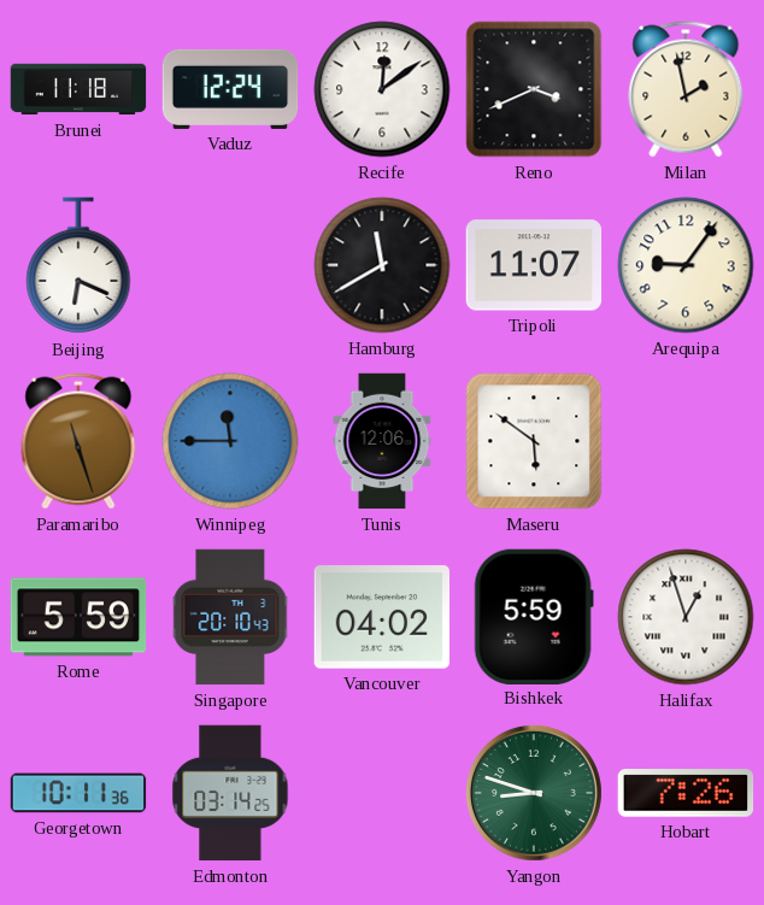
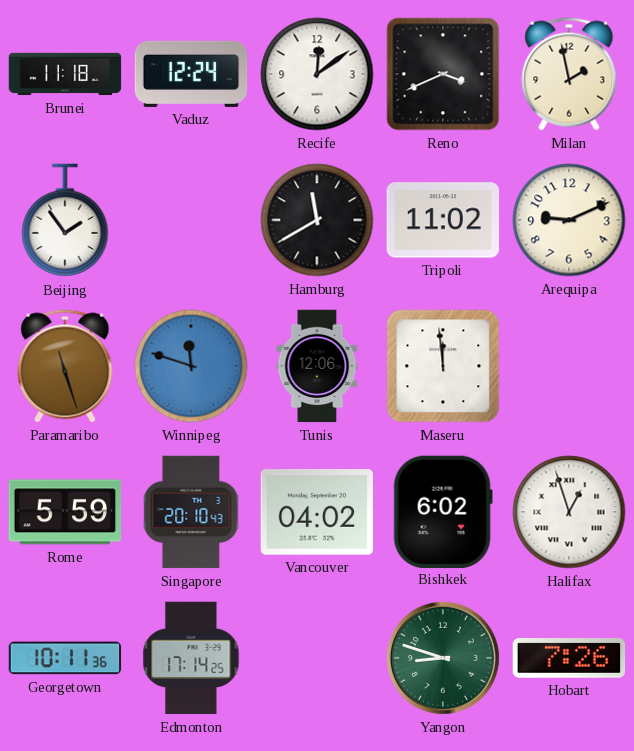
Beijing: 6:19 -> 1:54
Tripoli: 11:07 -> 11:02
Arequipa: 9:06 -> 9:11
Winnipeg: 11:45 -> 11:48
Maseru: 5:51 -> 11:59
Bishkek: 5:59 -> 6:02
Edmonton: 03:14 -> 17:14
